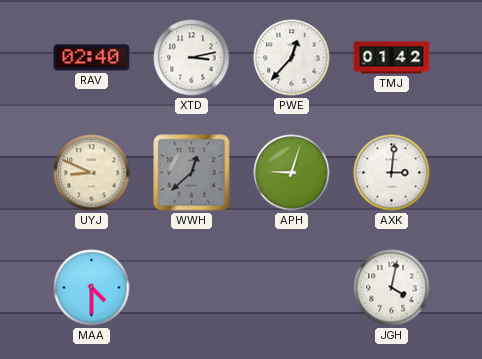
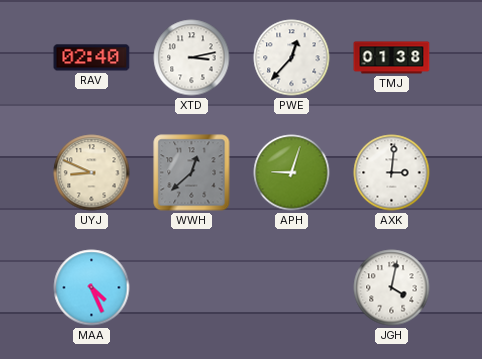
TMJ: 01:42 -> 01:38
MAA: 4:30 -> 4:26
